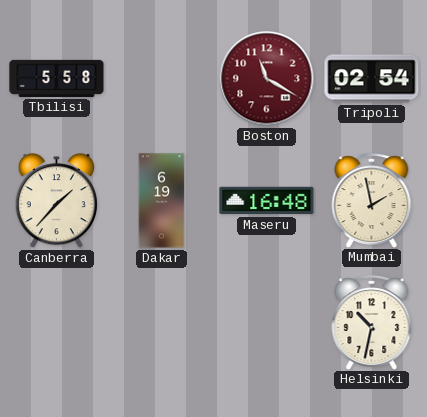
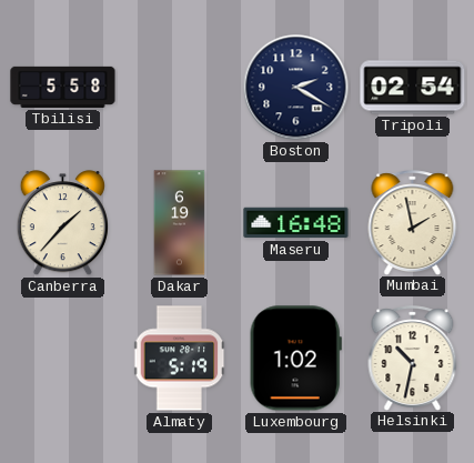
Boston: 11:20 -> 2:20
Boston dial: burgundy -> navy
Almaty: none -> 5:19
Luxembourg: none -> 1:02
